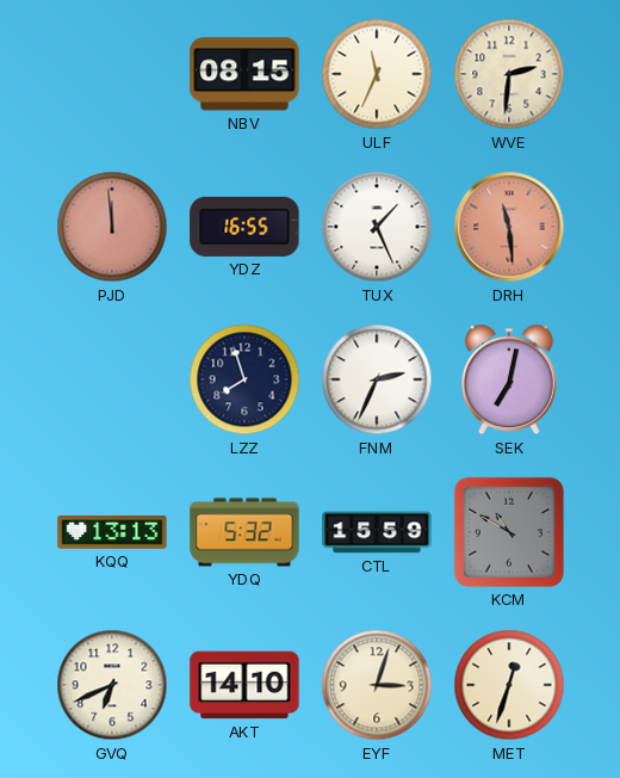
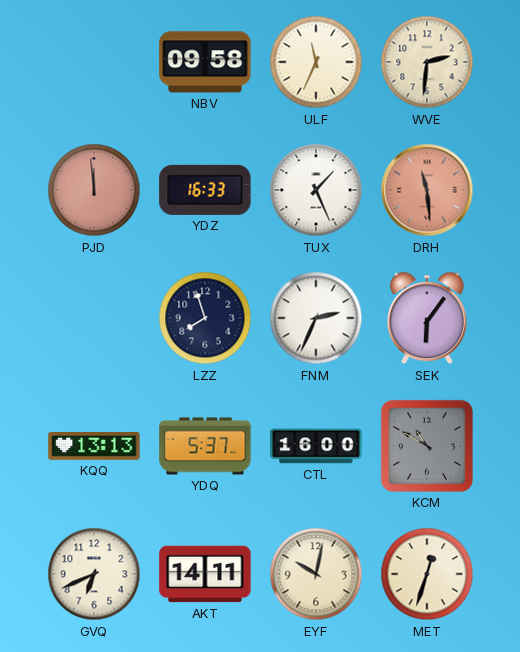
NBV: 08:15 -> 09:58
YDZ: 16:55 -> 16:33
SEK: 7:02 -> 6:06
YDQ: 5:32 -> 5:37
CTL: 15:59 -> 16:00
AKT: 14:10 -> 14:11
EYF: 3:03 -> 10:02
